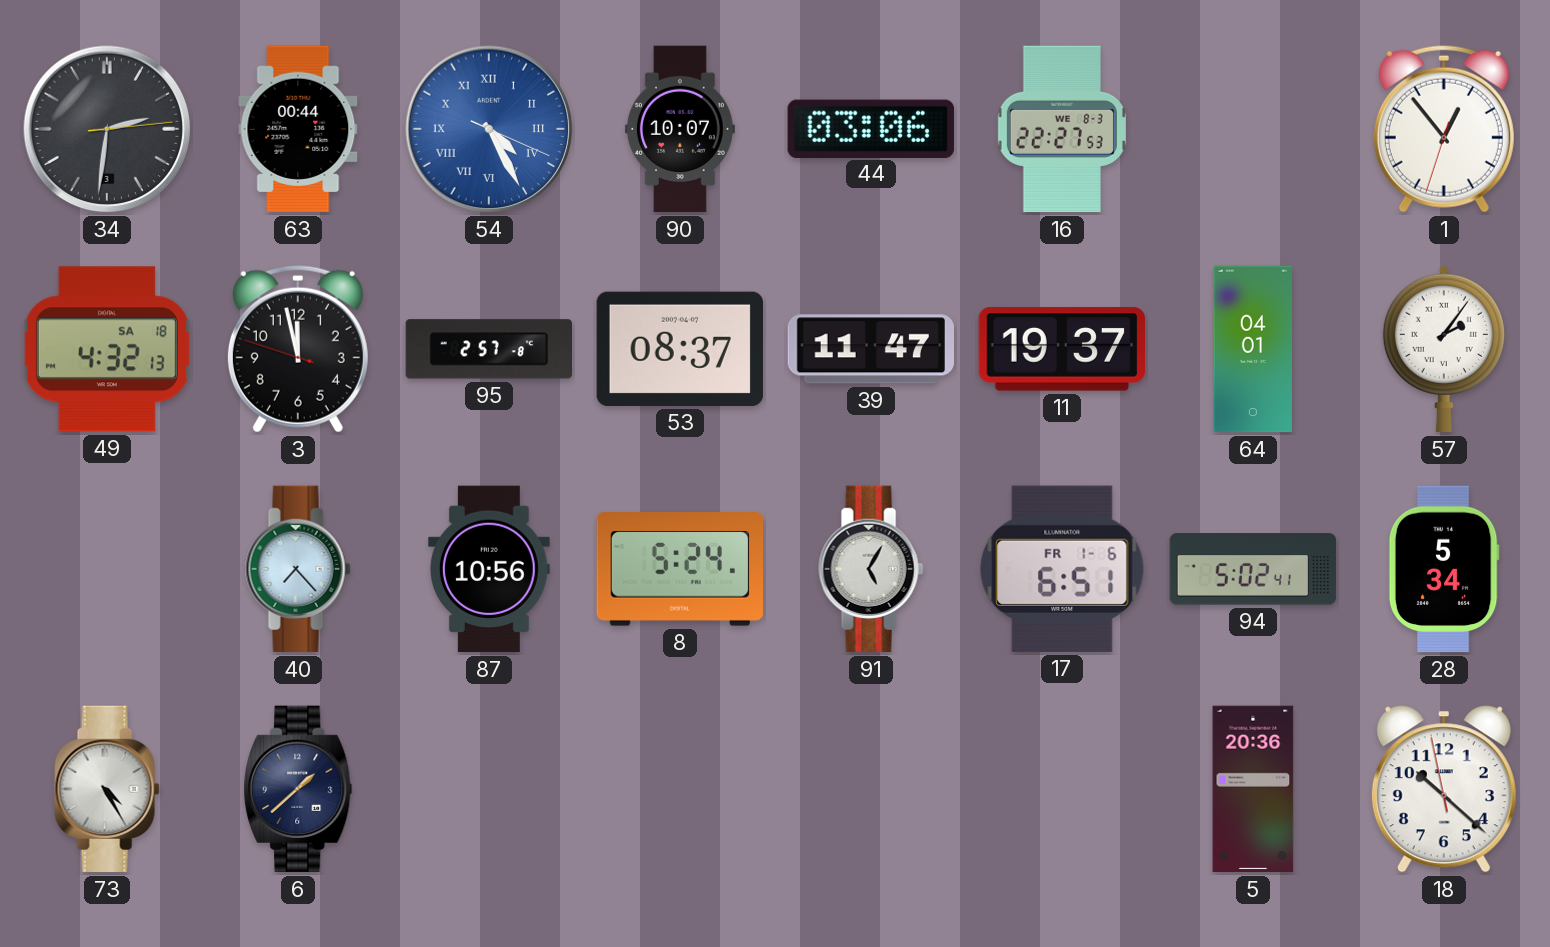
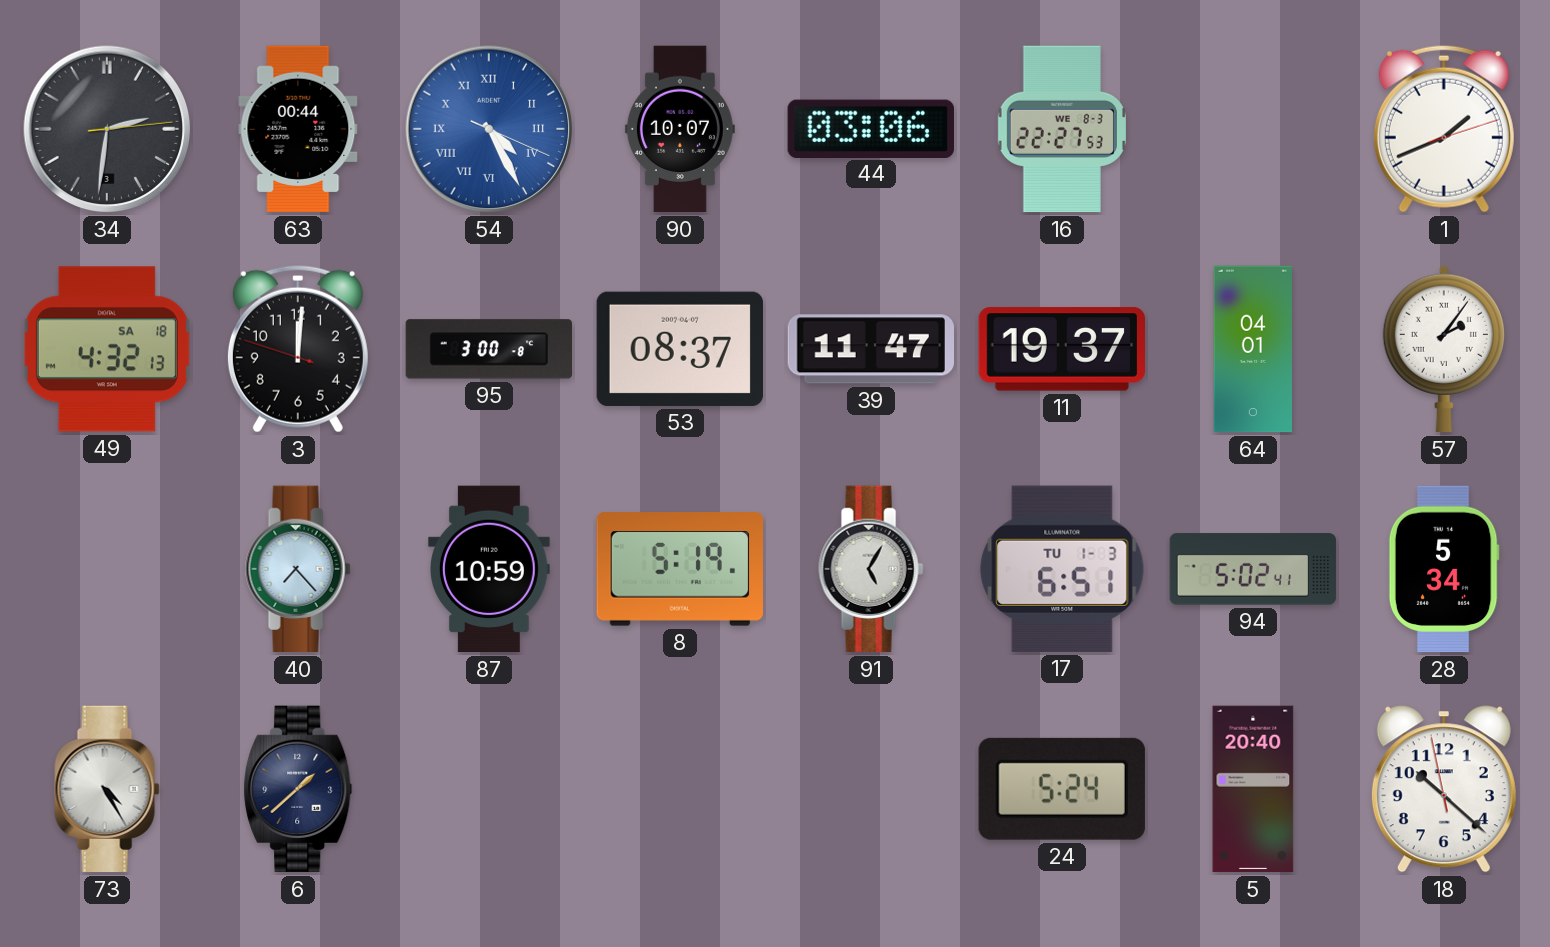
1: 12:53 -> 1:41
3: 11:57 -> 12:00
95: 2:57 -> 3:00
87: 10:56 -> 10:59
8: 5:24 -> 5:19
17 date: FR 1-6 -> TU 1-3
24: none -> 5:24
5: 20:36 -> 20:40
